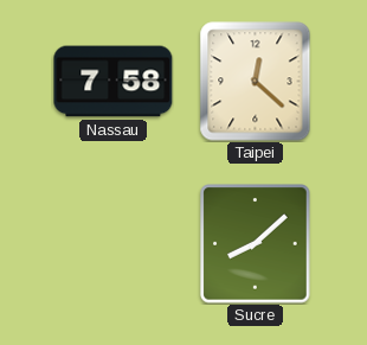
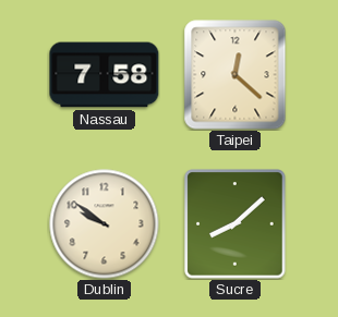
Dublin: none -> 9:51
